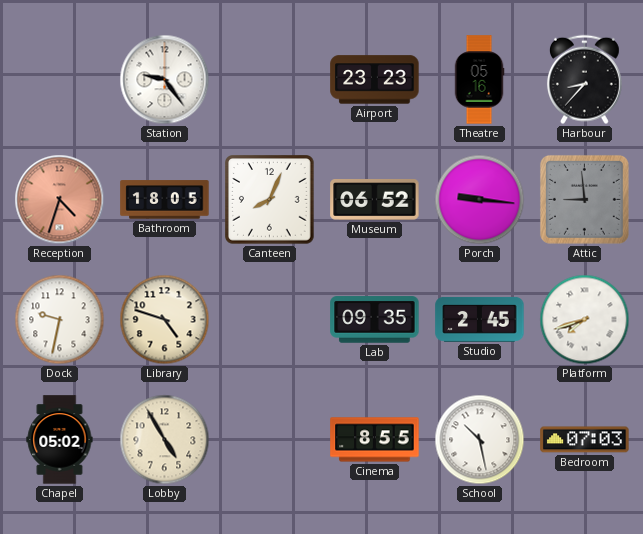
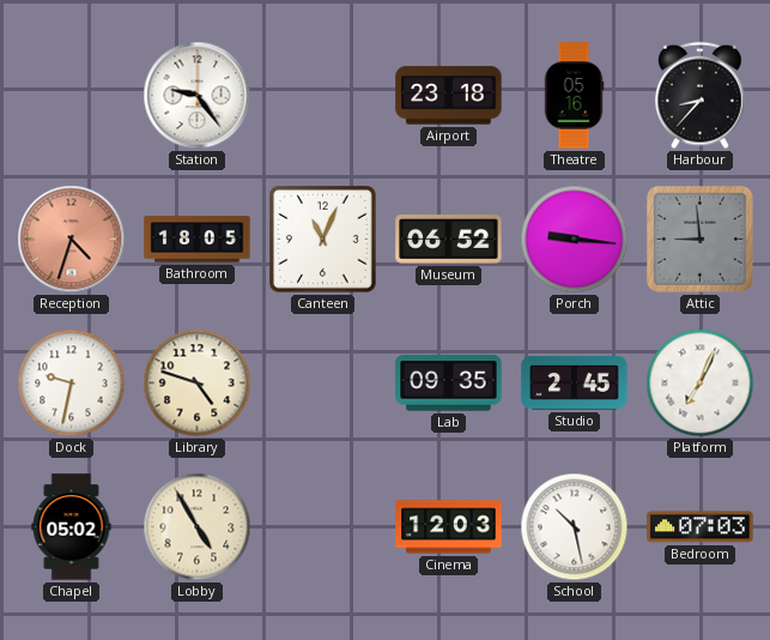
Airport: 23:23 -> 23:18
Canteen: 8:04 -> 11:04
Platform: 7:42 -> 7:04
Cinema: 8:55 -> 12:03
